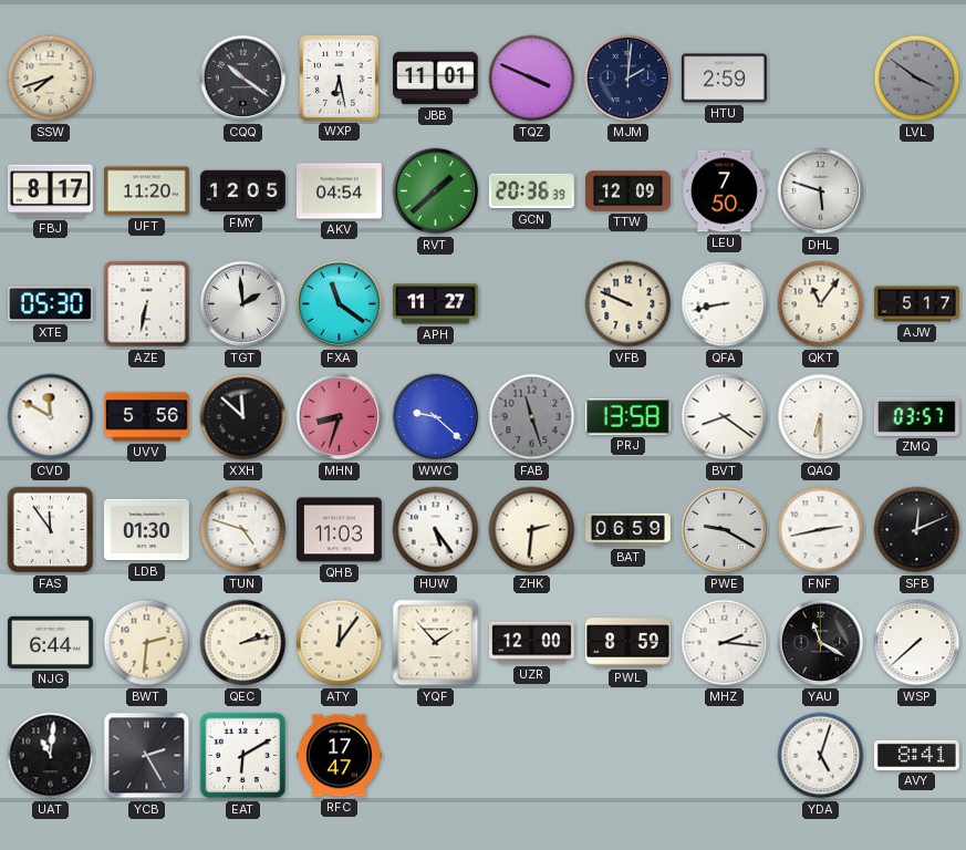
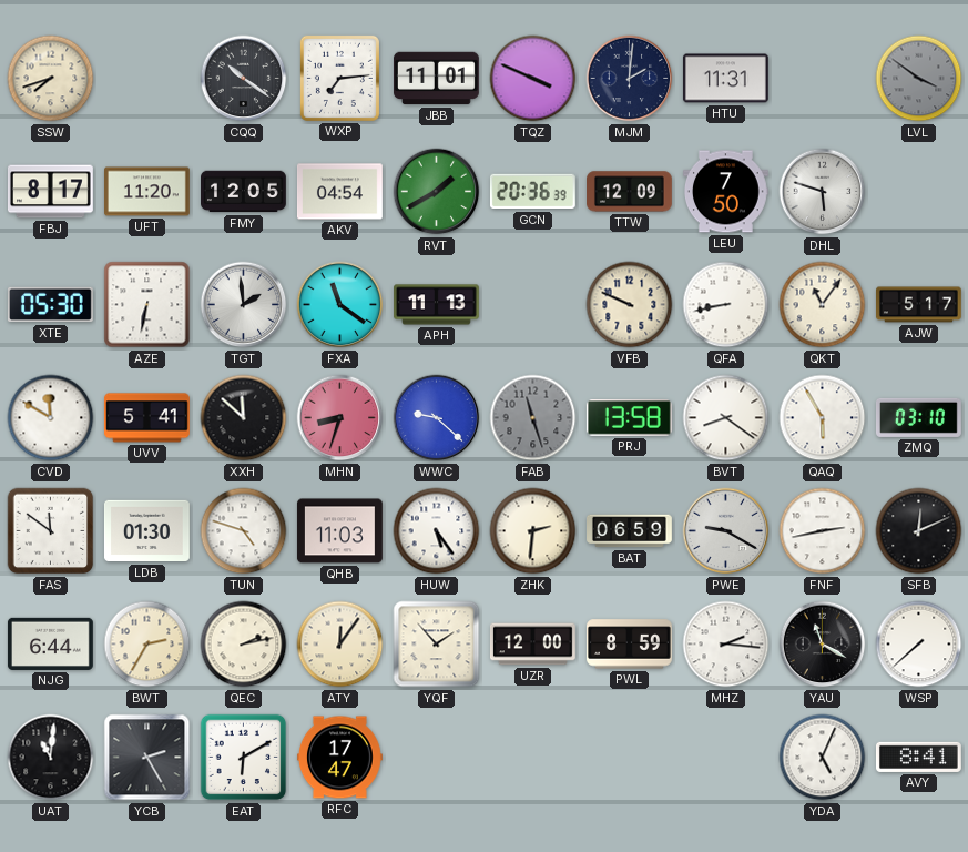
WXP: 6:28 -> 7:14
HTU: 2:59 -> 11:31
RVT: 1:38 -> 1:40
APH: 11:27 -> 11:13
UVV: 5:56 -> 5:41
QAQ: 6:30 -> 5:55
ZMQ: 03:57 -> 03:10
FAS: 11:54 -> 11:51
BWT: 2:31 -> 2:35
YDA: 5:03 -> 5:04
